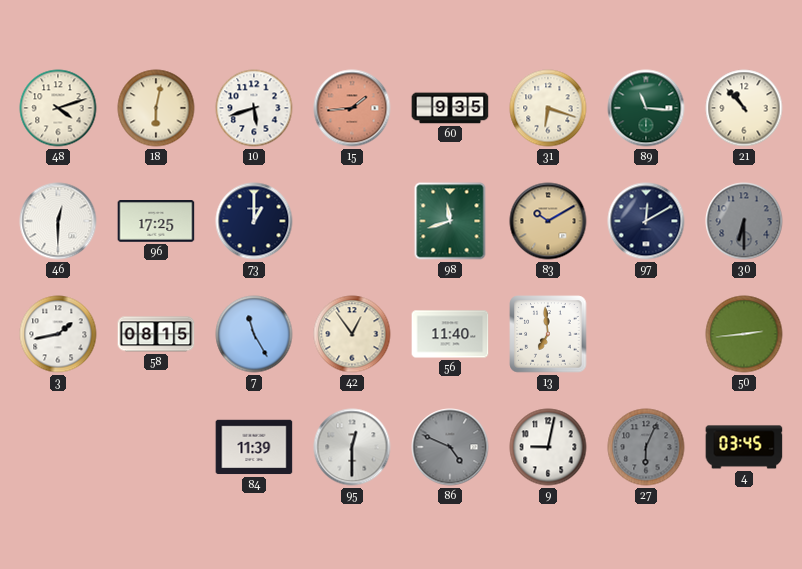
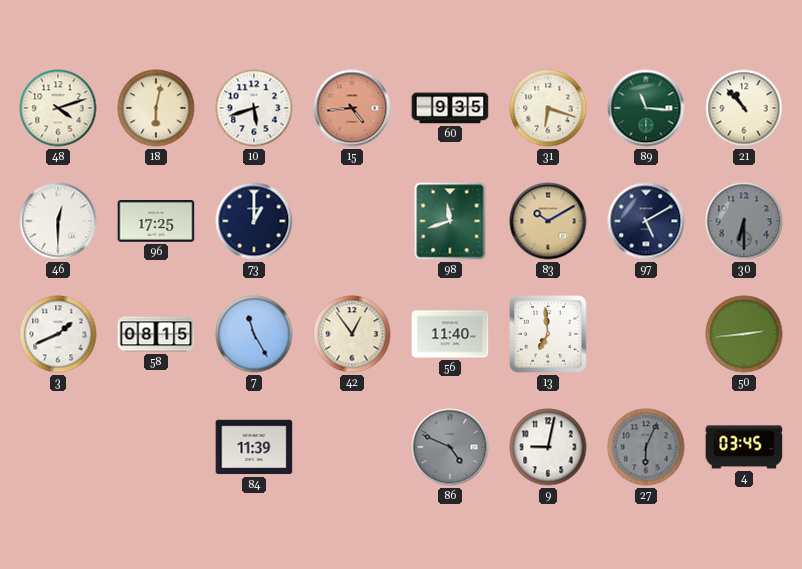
15: 1:44 -> 4:44
97: 12:10 -> 5:10
3: 1:43 -> 1:41
95: 12:30 -> none
